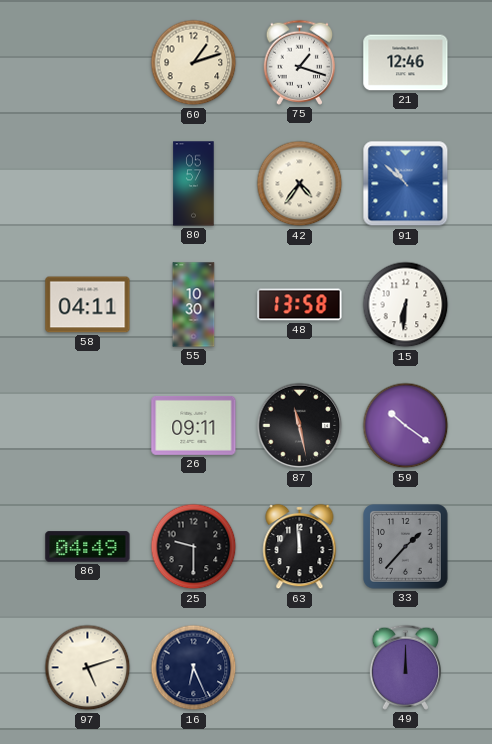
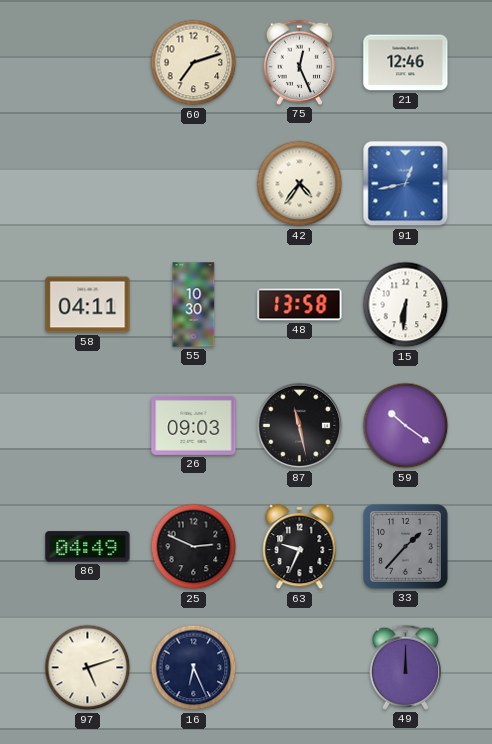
60: 1:12 -> 7:12
75: 1:18 -> 12:26
80: 05:57 -> none
91: 10:52 -> 12:43
26: 09:11 -> 09:03
25: 9:30 -> 2:49
63: 11:59 -> 9:34
